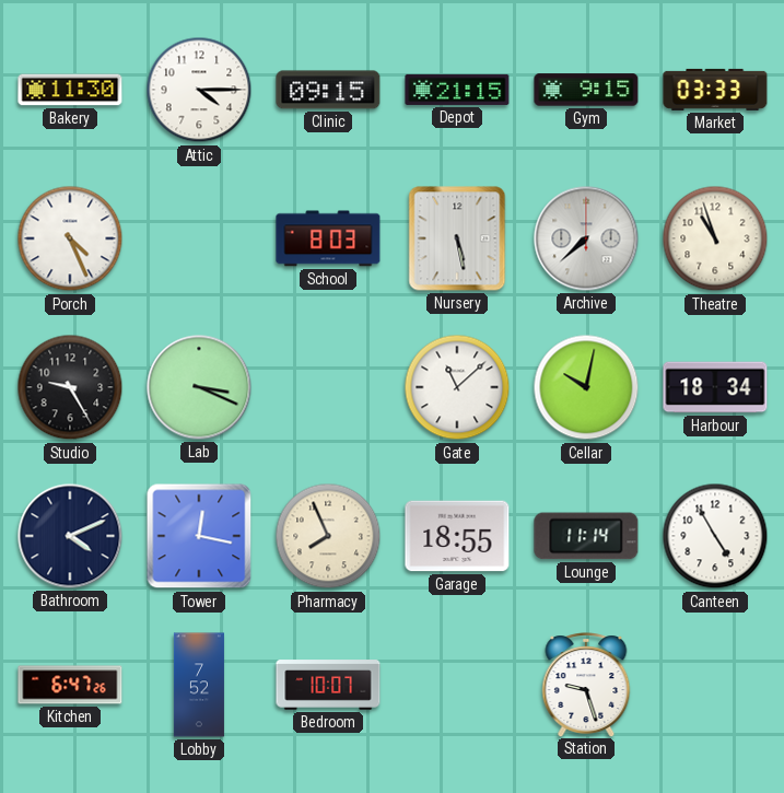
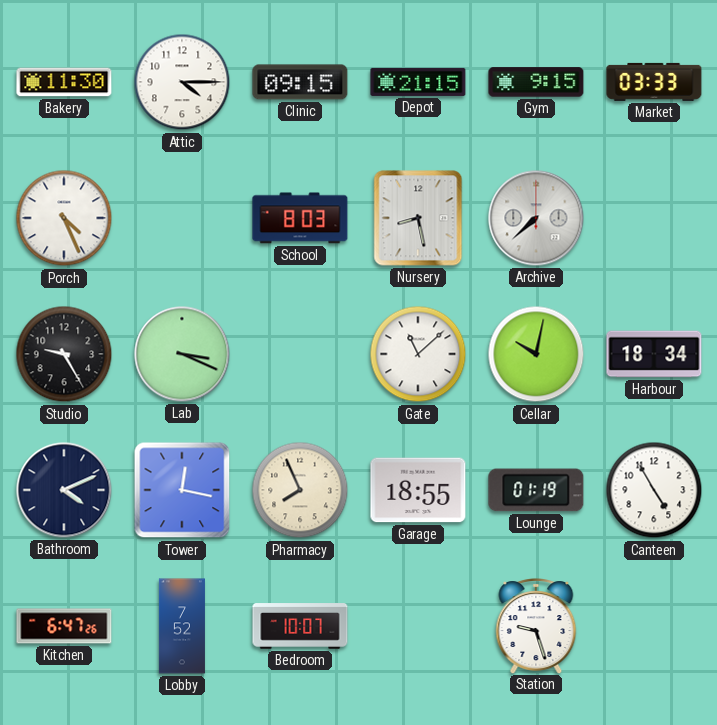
Nursery: 5:28 -> 8:28
Theatre: 10:57 -> none
Lounge: 11:14 -> 01:19
